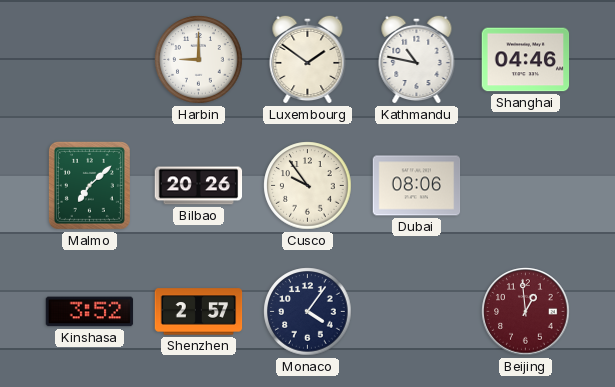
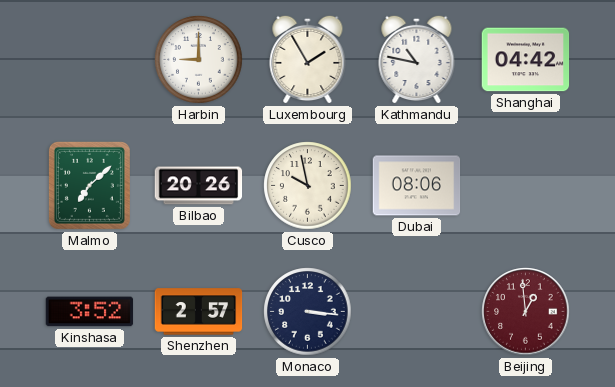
Luxembourg: 1:51 -> 1:55
Shanghai: 04:46 -> 04:42
Cusco: 9:54 -> 9:58
Monaco: 4:06 -> 3:16
